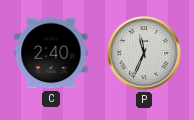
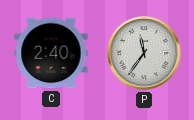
P: 11:34 -> 11:36
